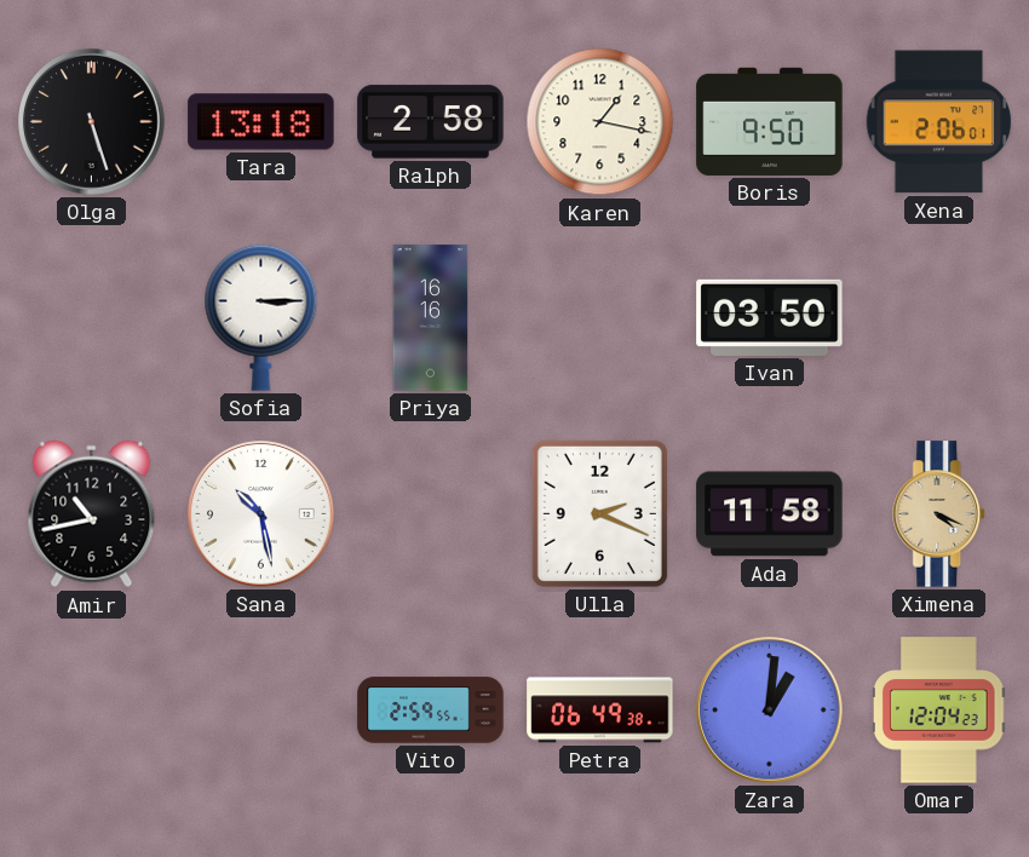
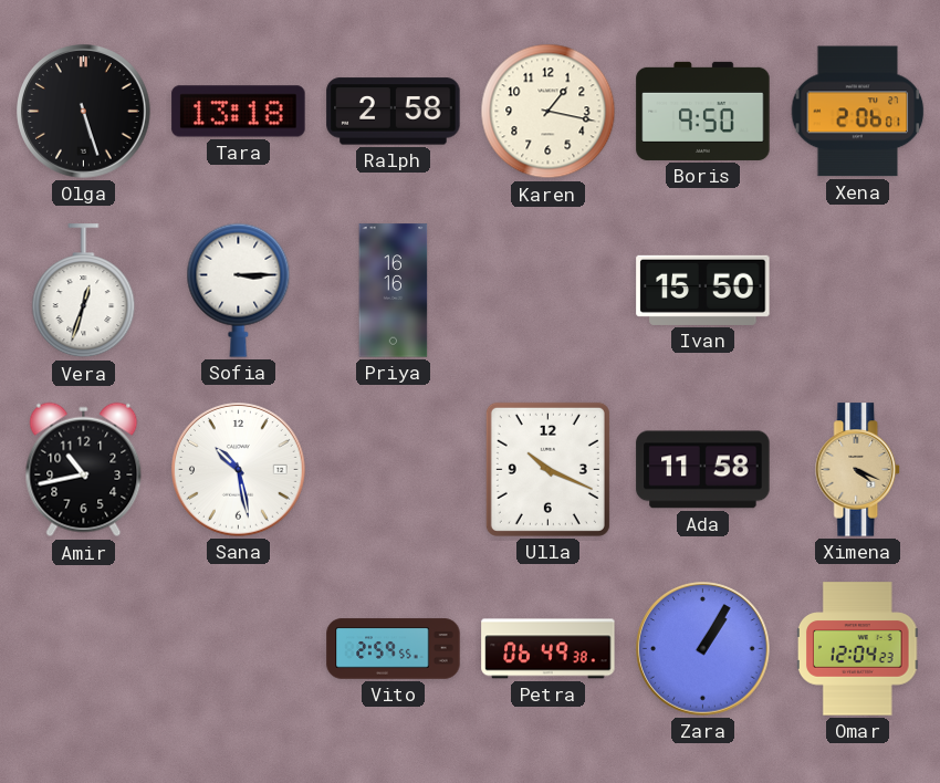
Vera: none -> 12:33
Ivan: 03:50 -> 15:50
Ulla: 2:19 -> 10:19
Zara: 1:01 -> 1:05
